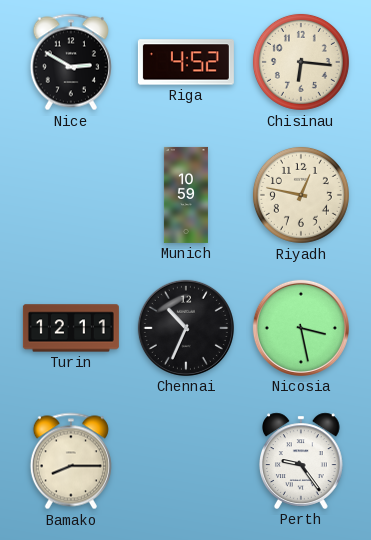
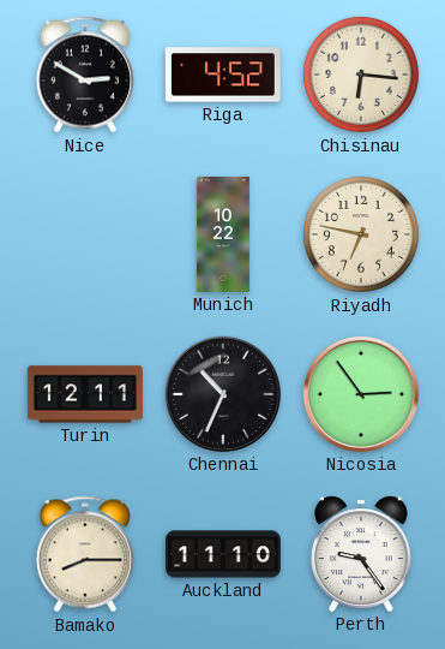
Munich: 10:59 -> 10:22
Riyadh: 12:47 -> 6:47
Nicosia: 3:28 -> 2:54
Auckland: none -> 11:10
